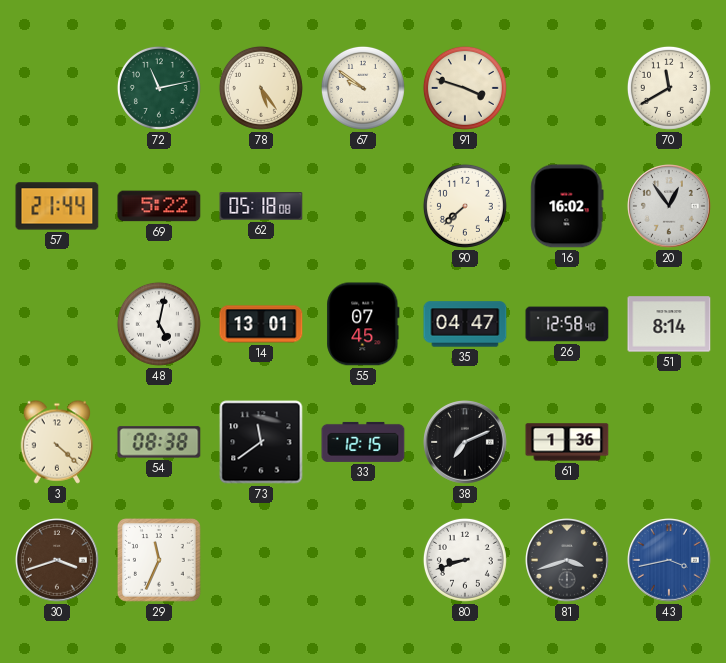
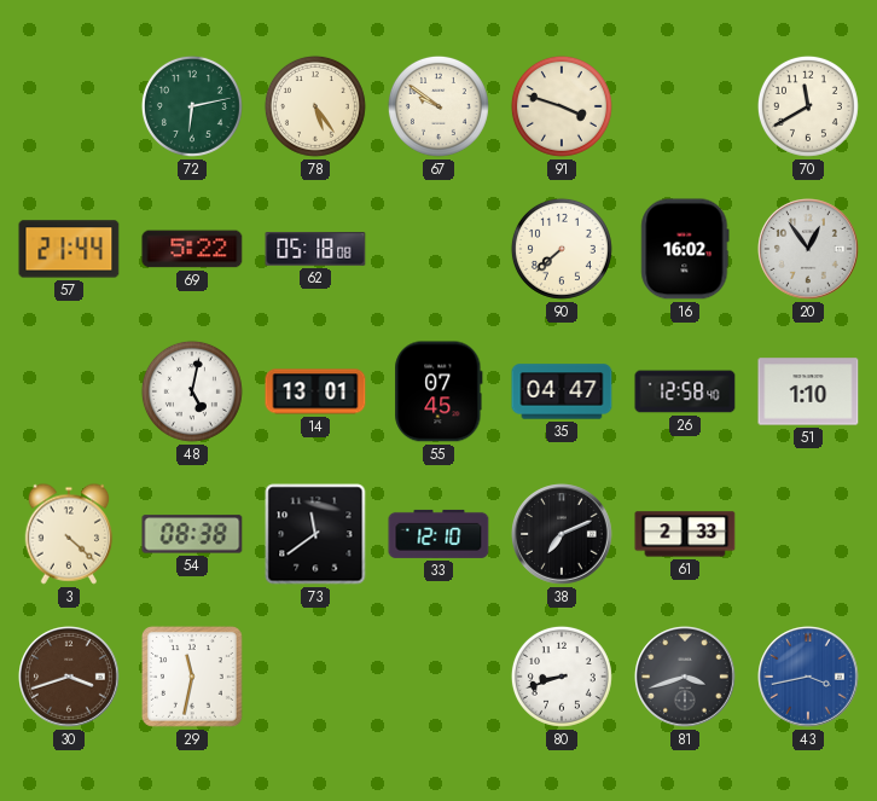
72: 11:13 -> 6:13
51: 8:14 -> 1:10
33: 12:15 -> 12:10
61: 1:36 -> 2:33
29: 11:34 -> 11:32
